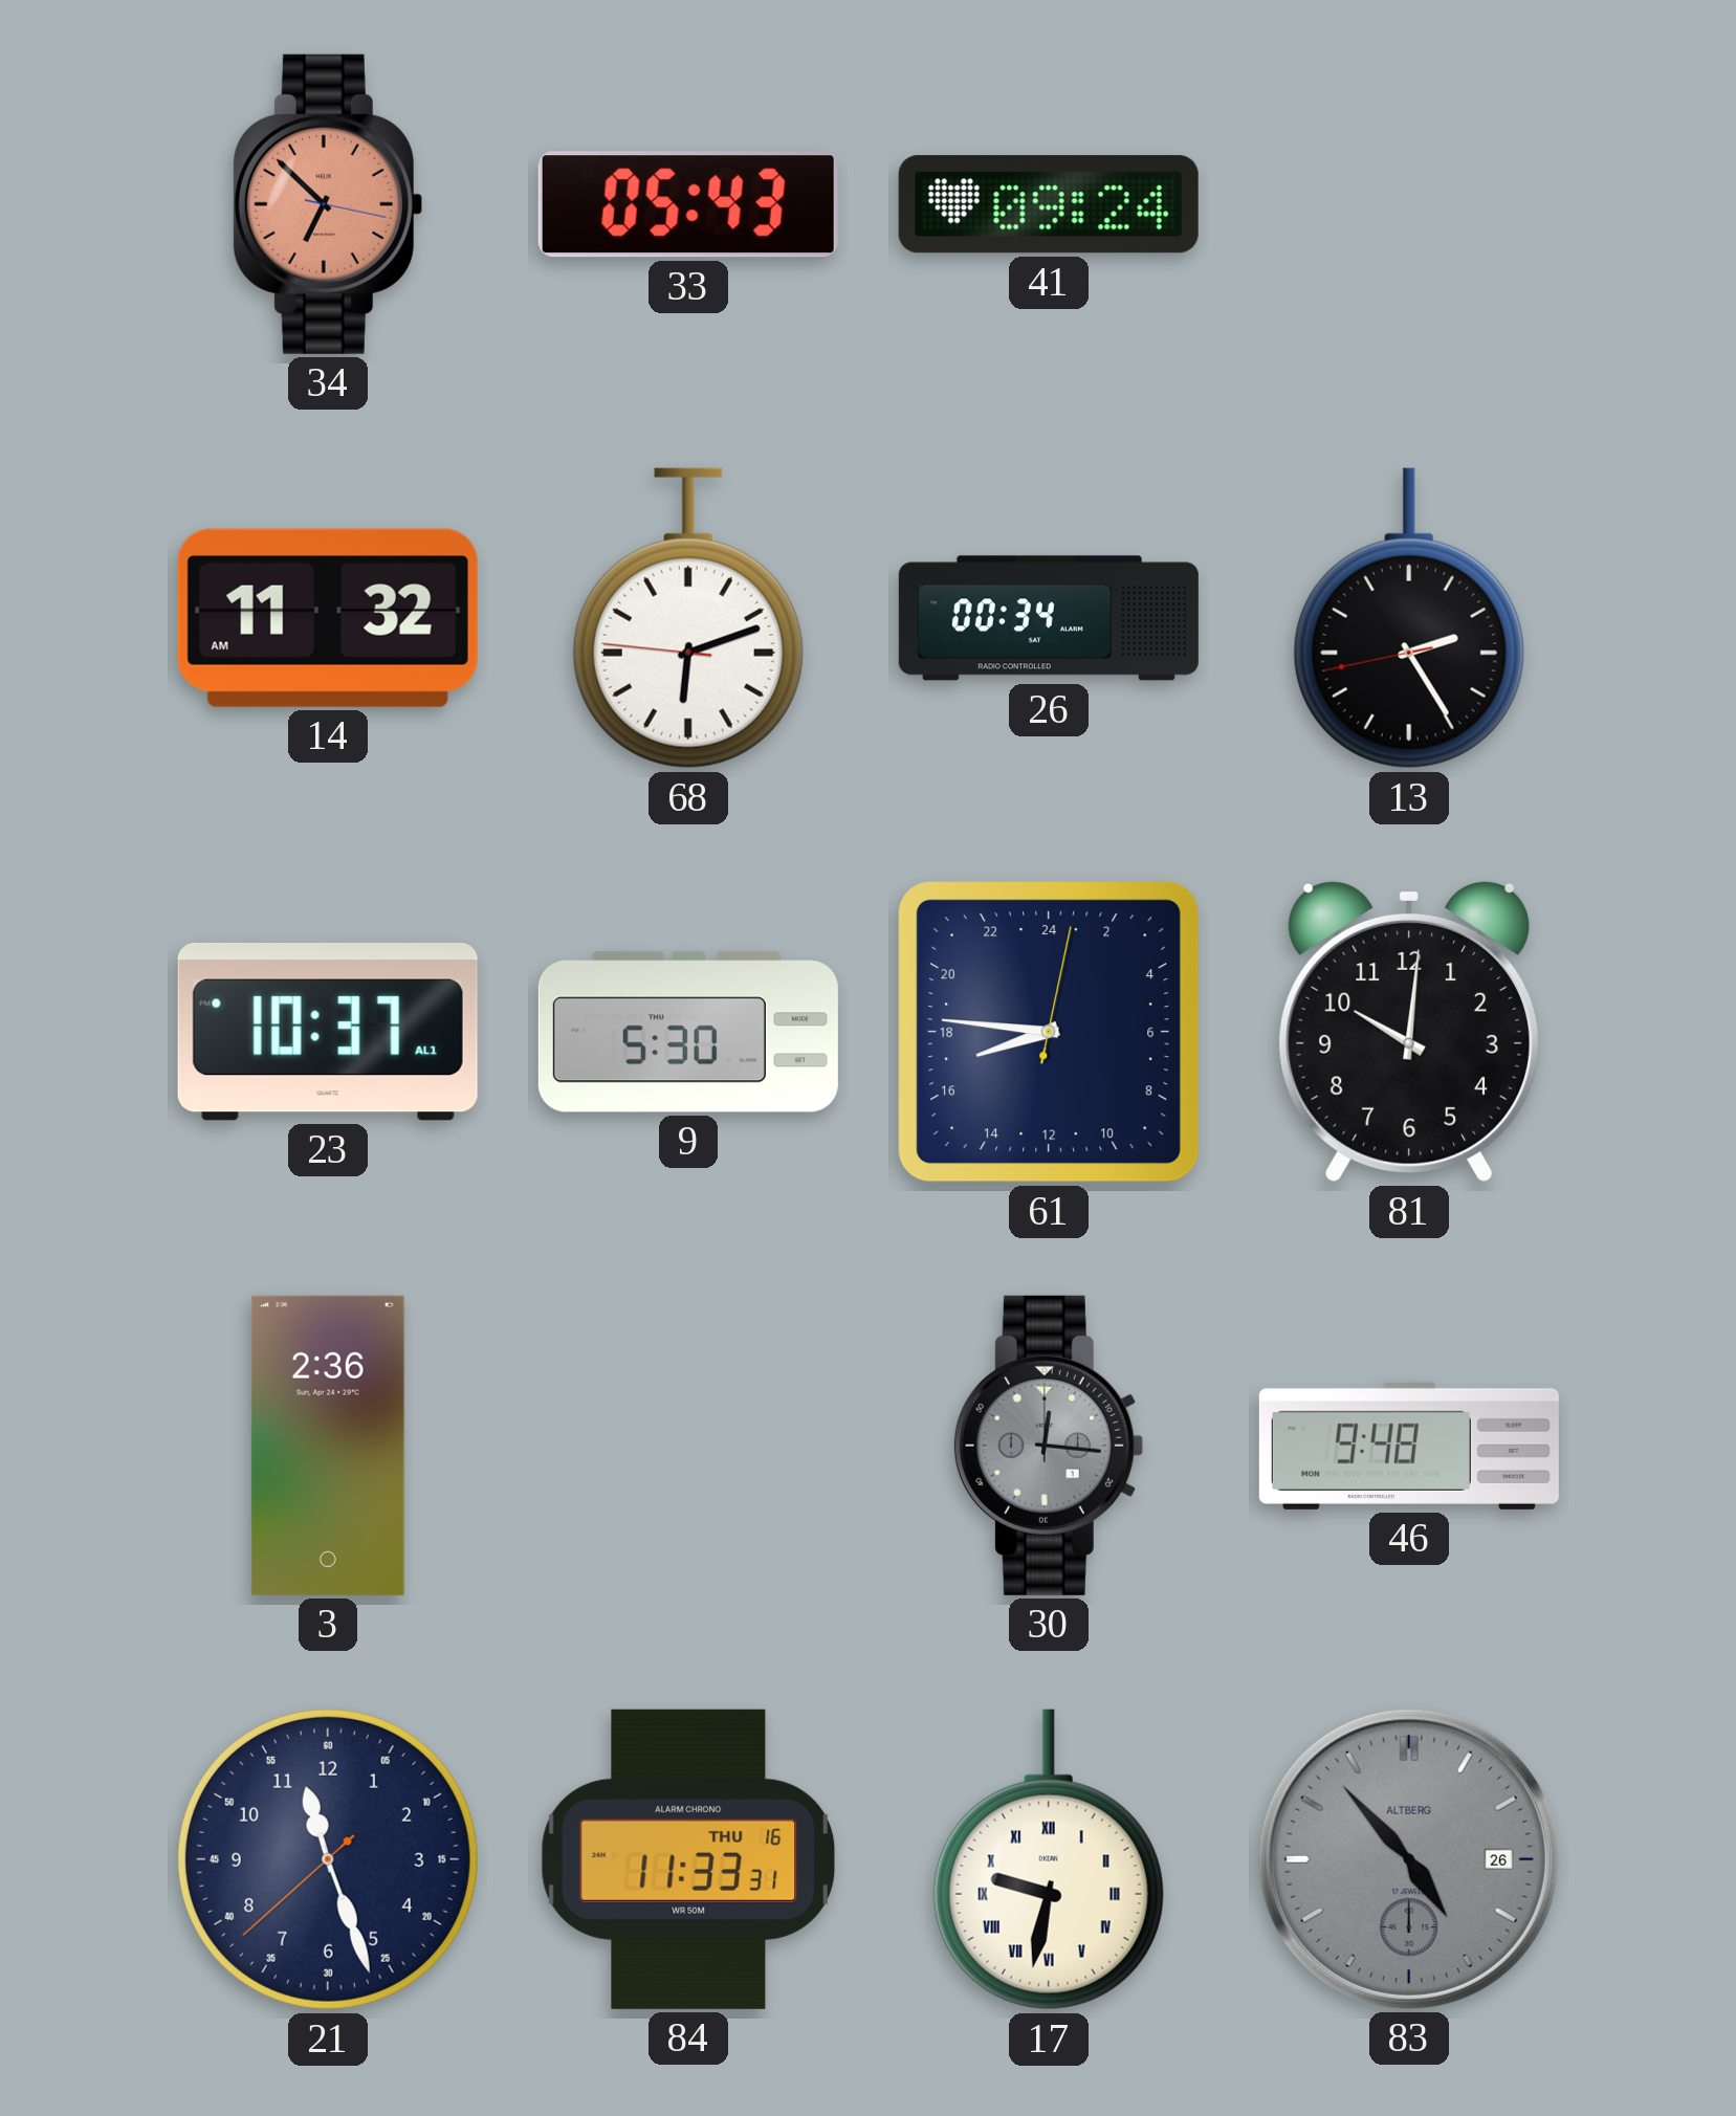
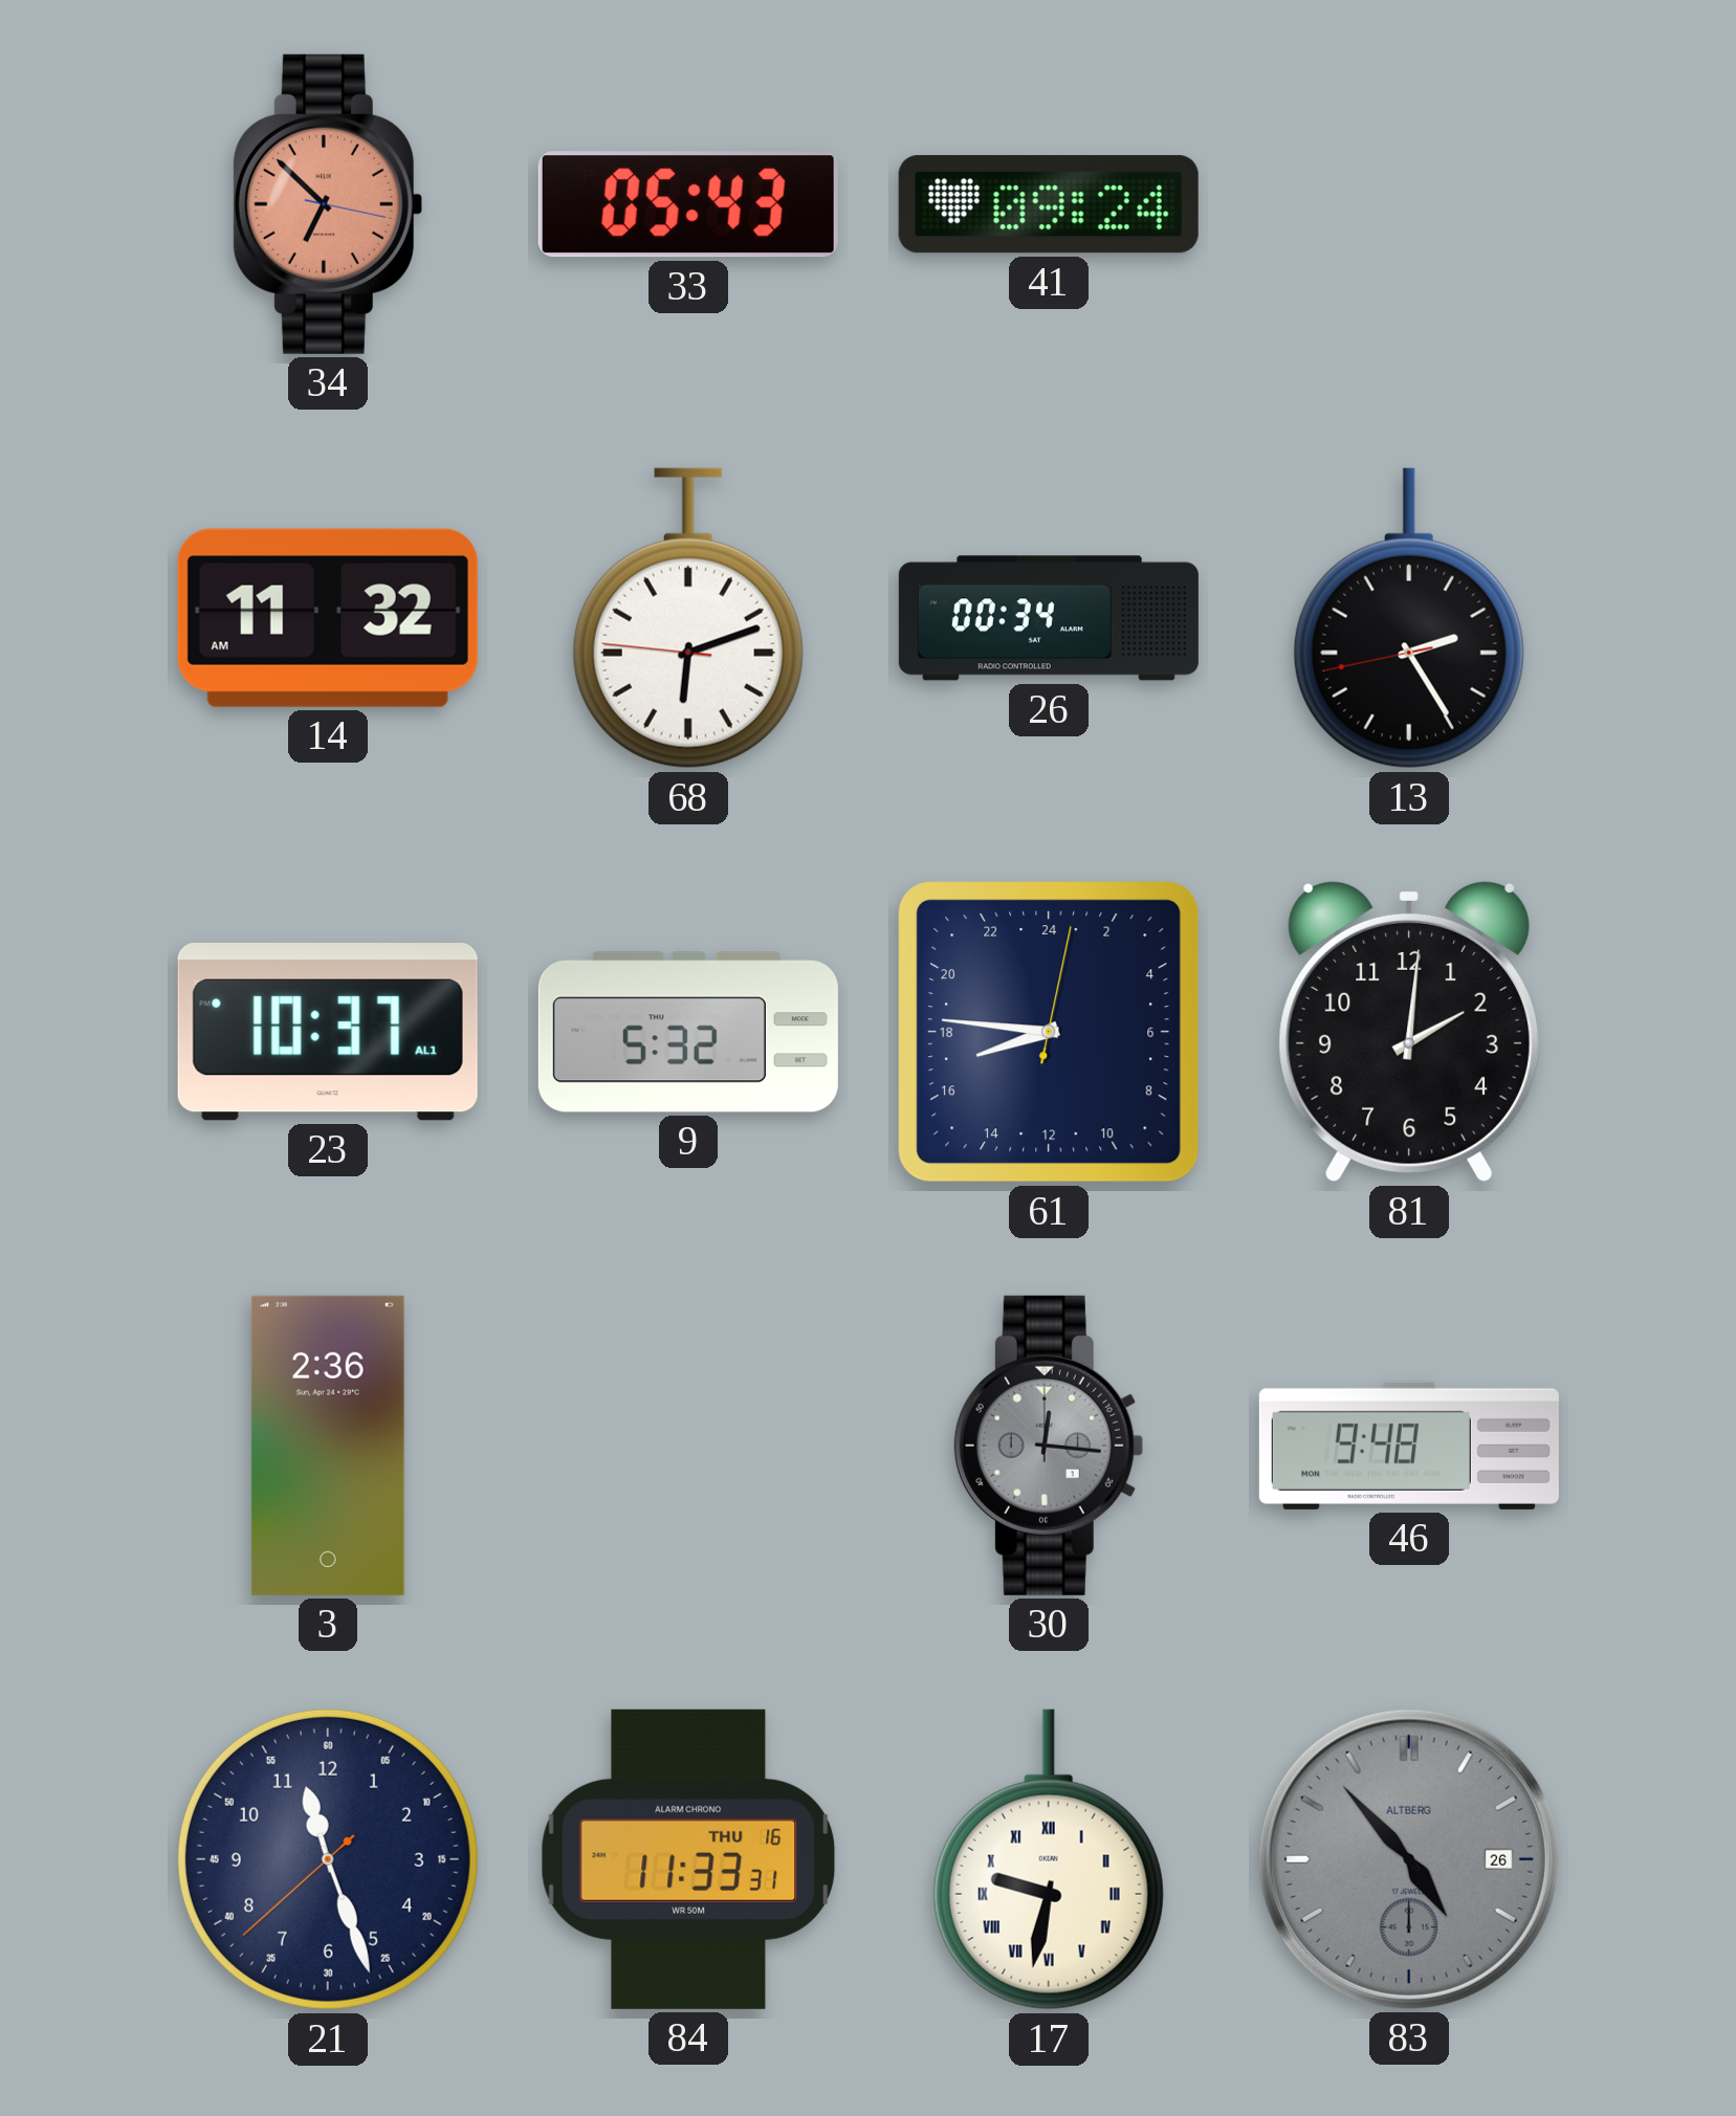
9: 5:30 -> 5:32
81: 10:01 -> 2:01
